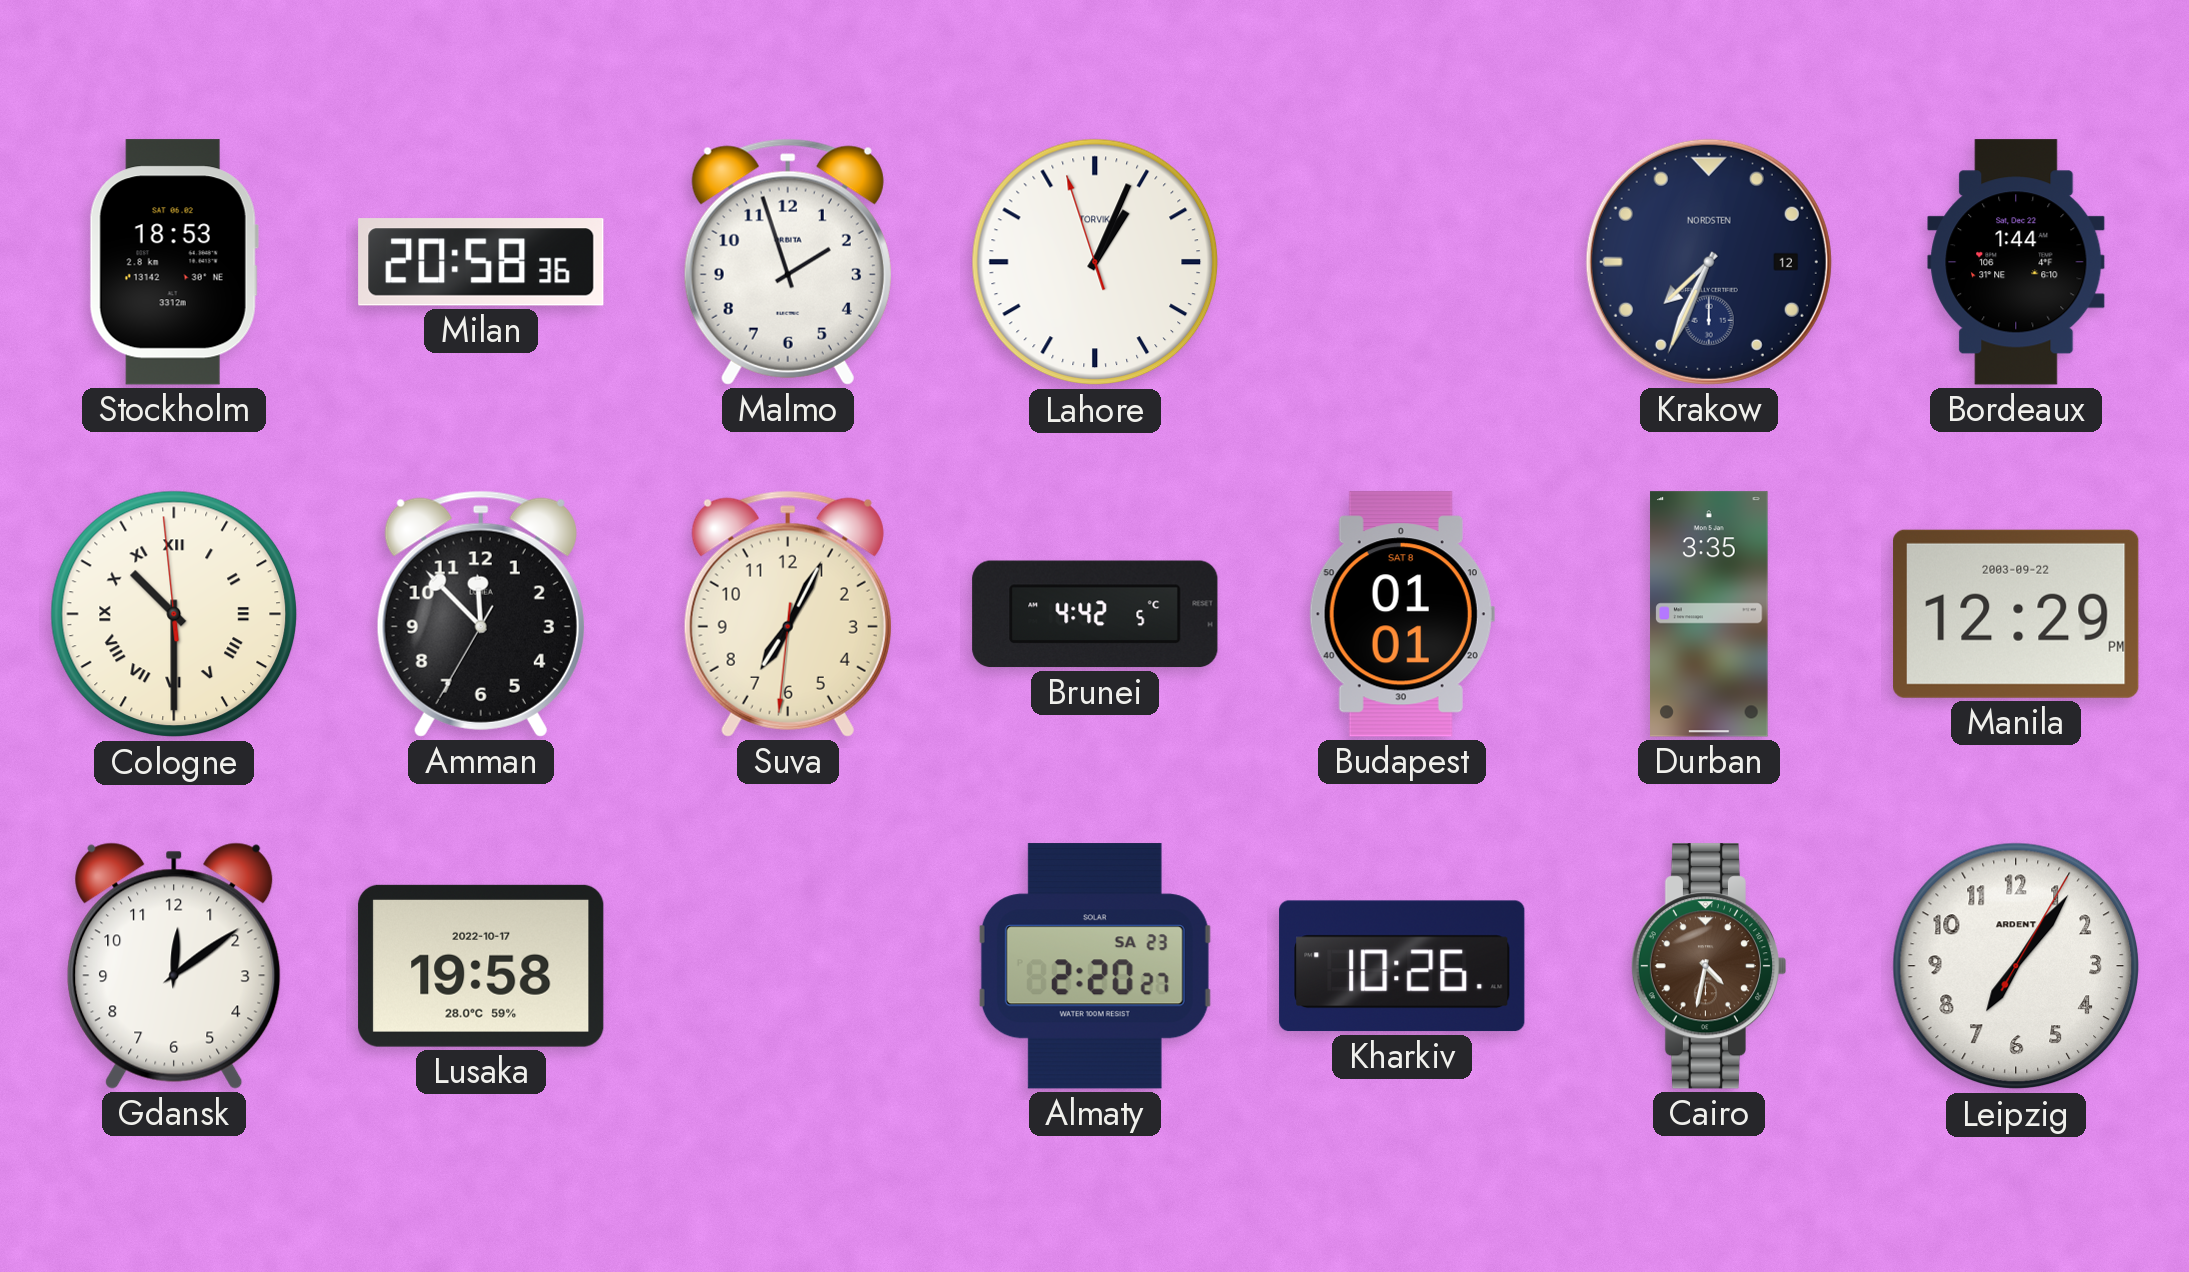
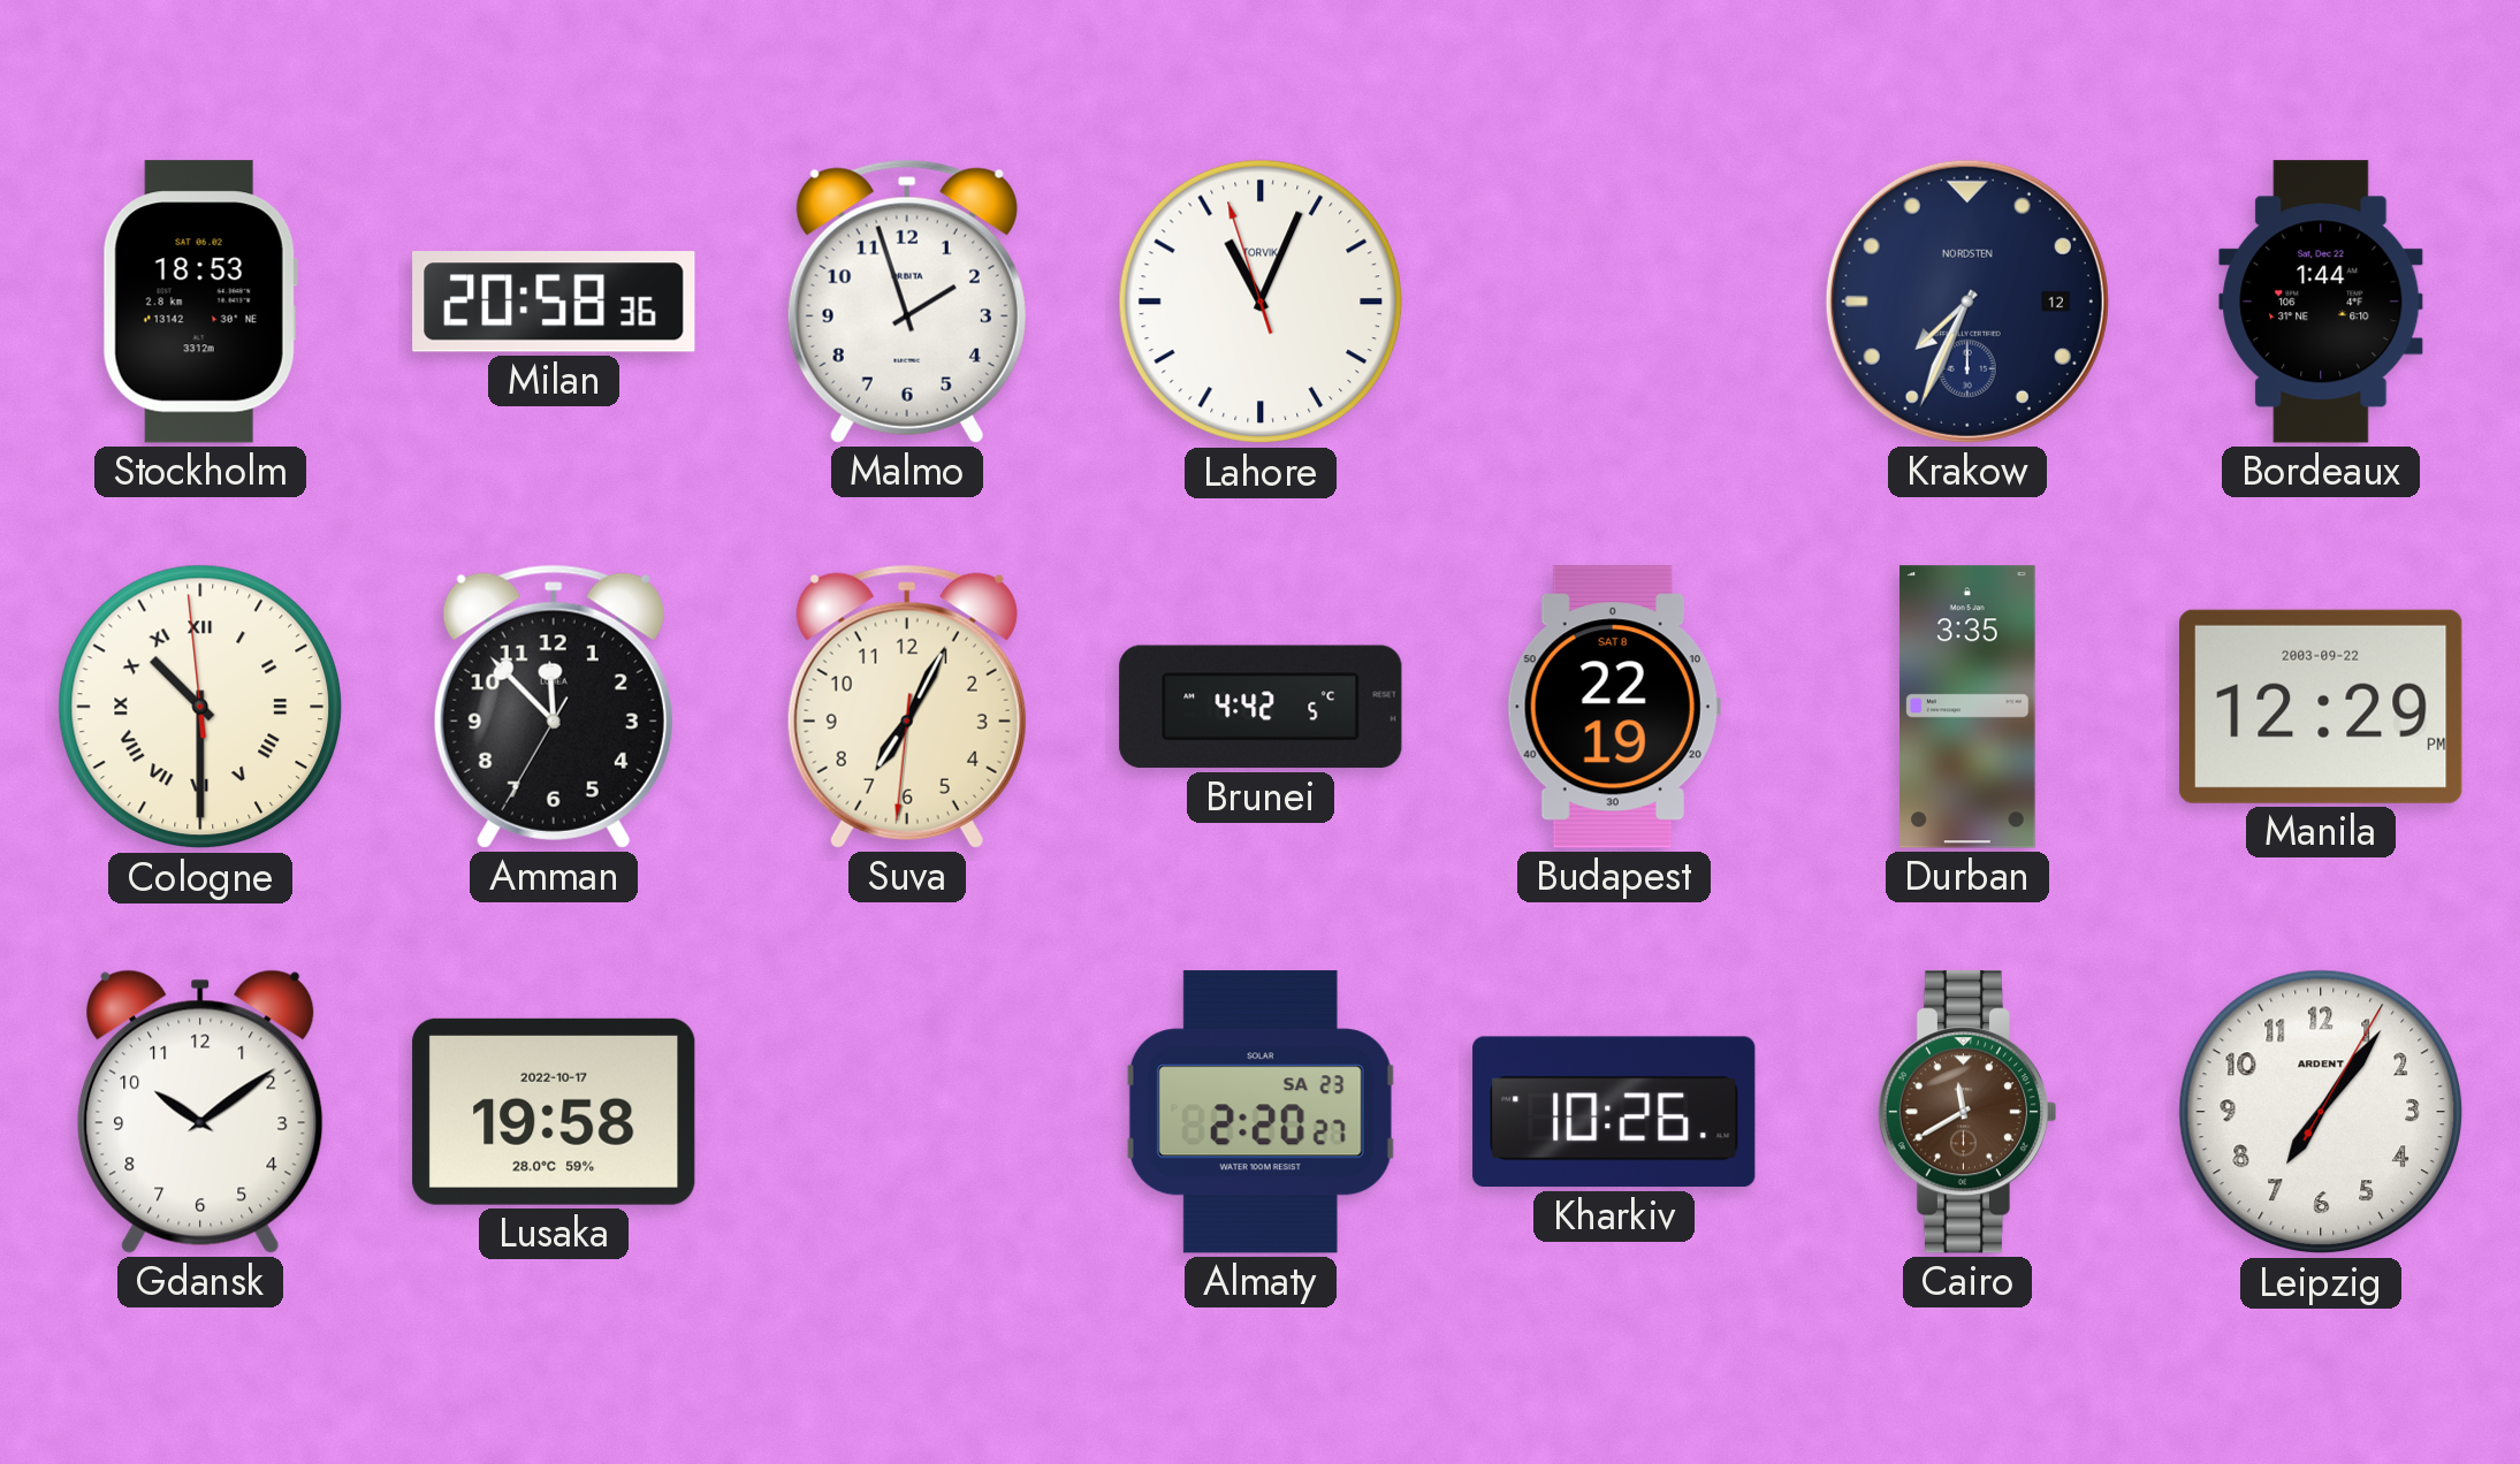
Lahore: 1:03 -> 11:03
Budapest: 01:01 -> 22:19
Gdansk: 12:09 -> 10:09
Cairo: 4:32 -> 11:40
